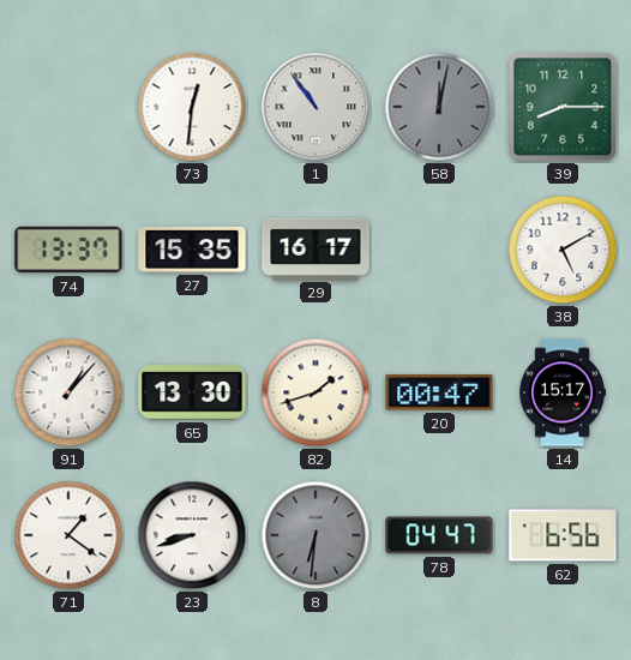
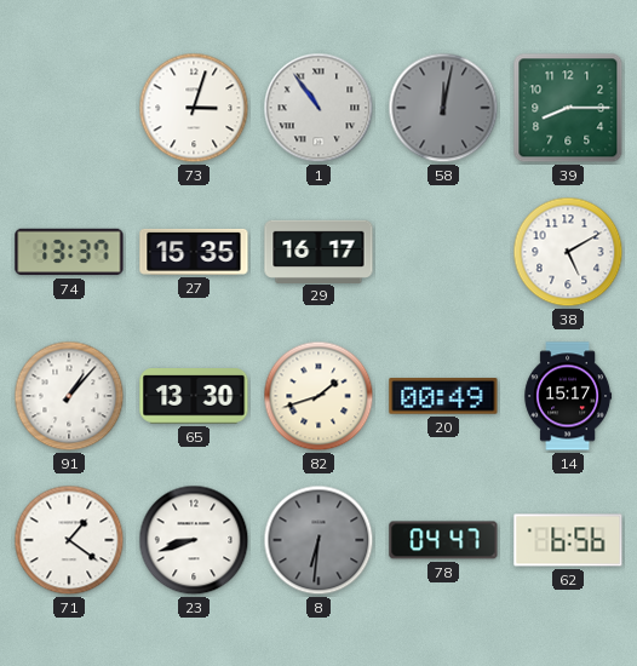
73: 12:31 -> 3:03
20: 00:47 -> 00:49
